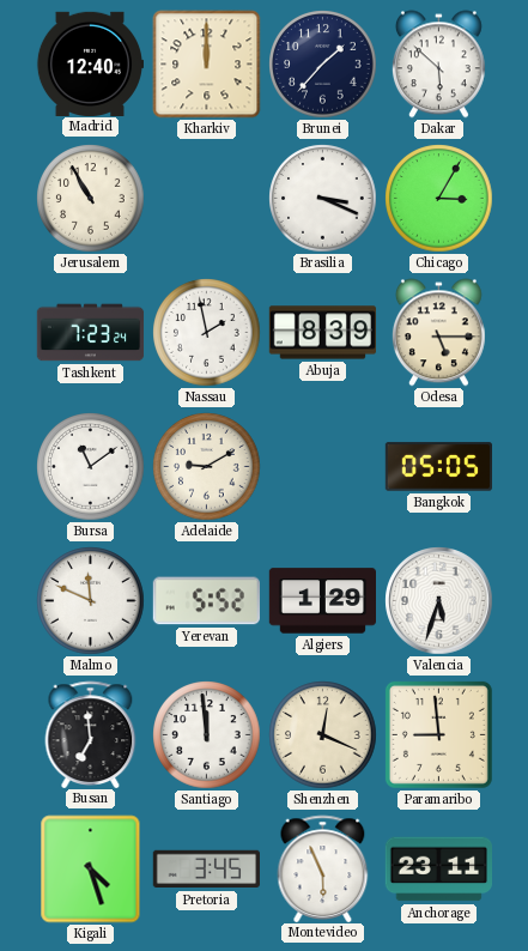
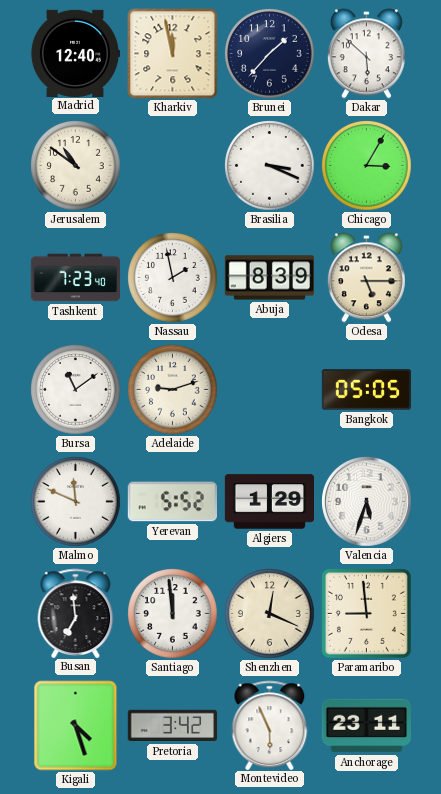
Kharkiv: 12:00 -> 11:58
Jerusalem: 10:55 -> 10:51
Tashkent: 7:23:24 -> 7:23:40
Adelaide: 9:10 -> 9:12
Pretoria: 3:45 -> 3:42
